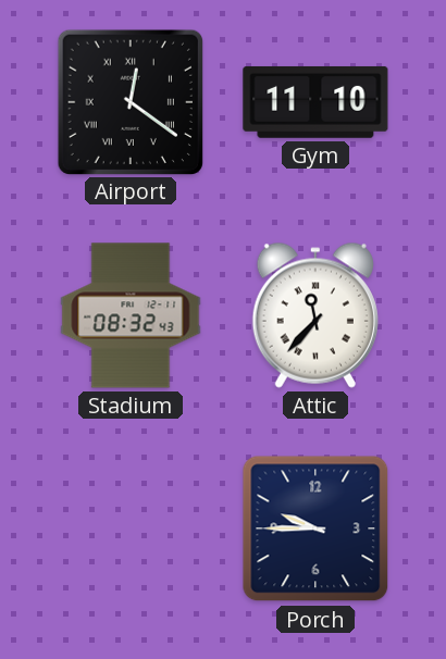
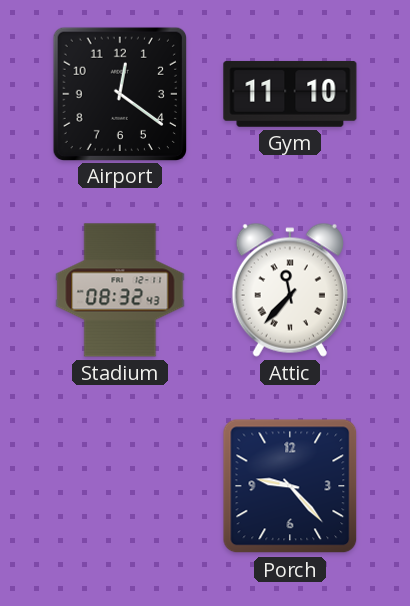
Airport numerals: Roman -> Arabic
Porch: 9:45 -> 9:23
